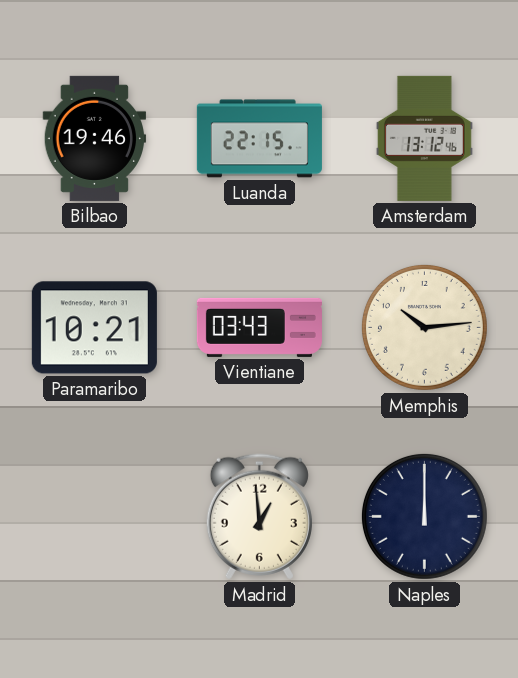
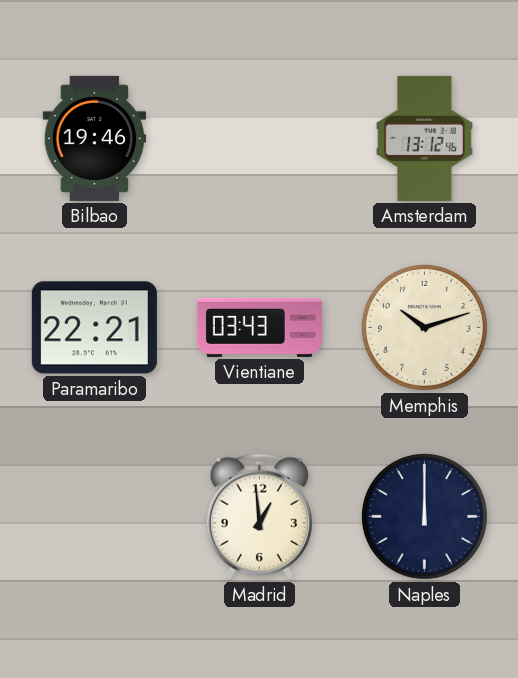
Luanda: 22:15 -> none
Paramaribo: 10:21 -> 22:21
Memphis: 10:14 -> 10:12
